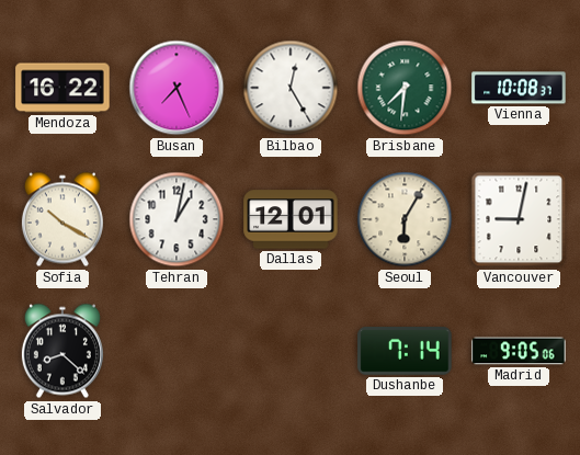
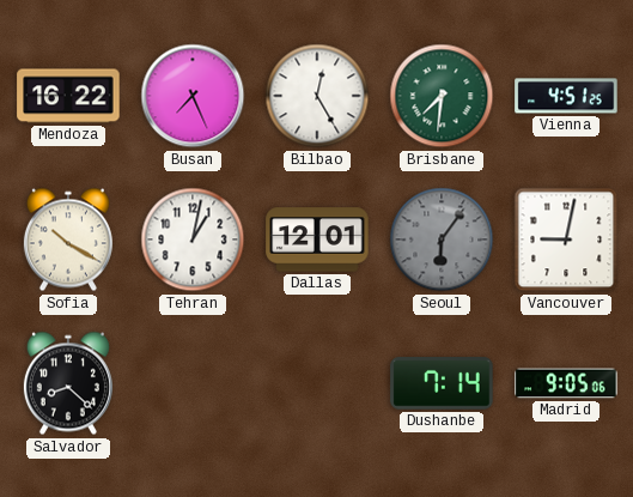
Vienna: 10:08 -> 4:51
Seoul: 6:05 -> 6:06
Seoul dial: cream -> grey
